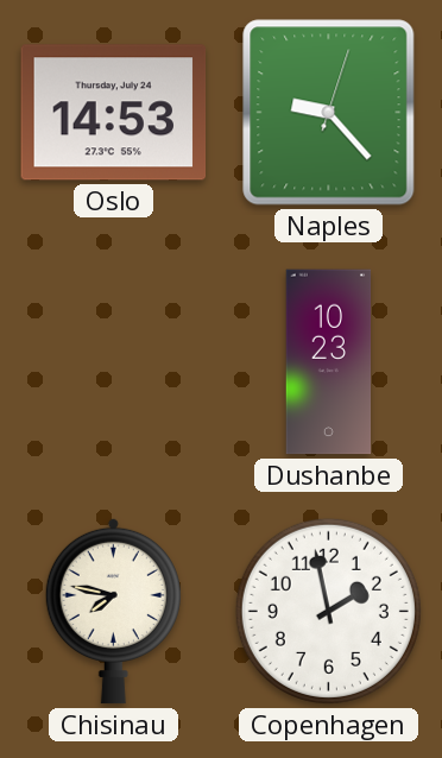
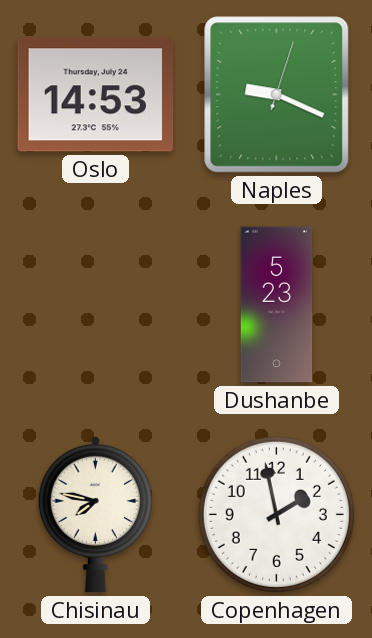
Naples: 9:23 -> 9:19
Dushanbe: 10:23 -> 5:23
